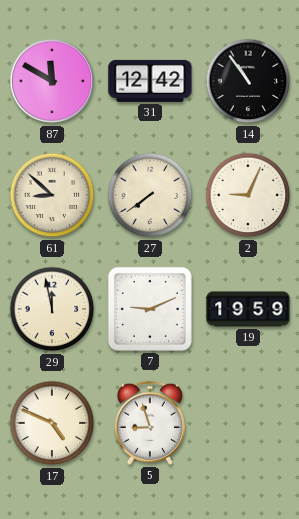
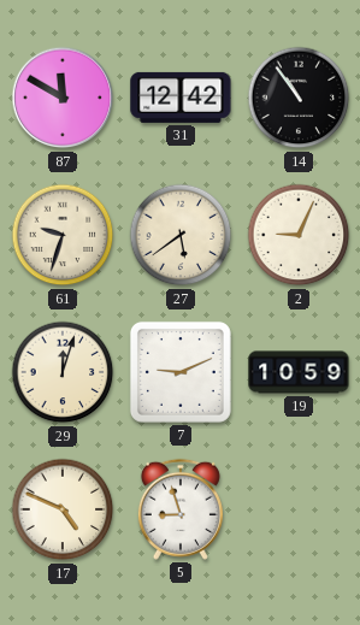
61: 8:52 -> 9:33
27: 7:39 -> 5:39
29: 11:58 -> 12:03
19: 19:59 -> 10:59
